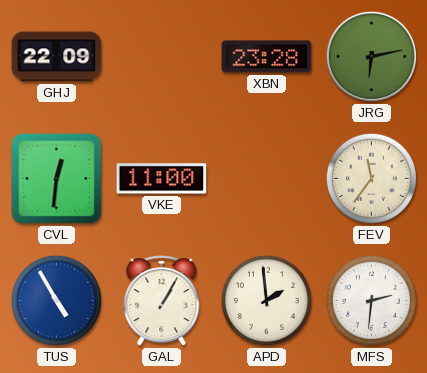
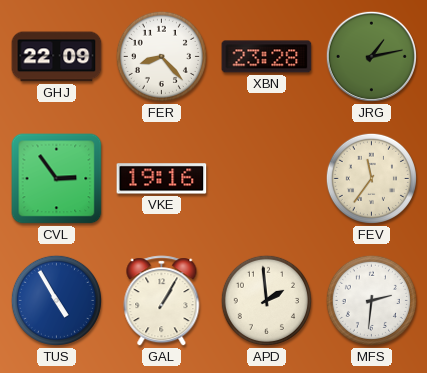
FER: none -> 8:23
JRG: 6:13 -> 1:13
CVL: 12:31 -> 2:54
VKE: 11:00 -> 19:16
